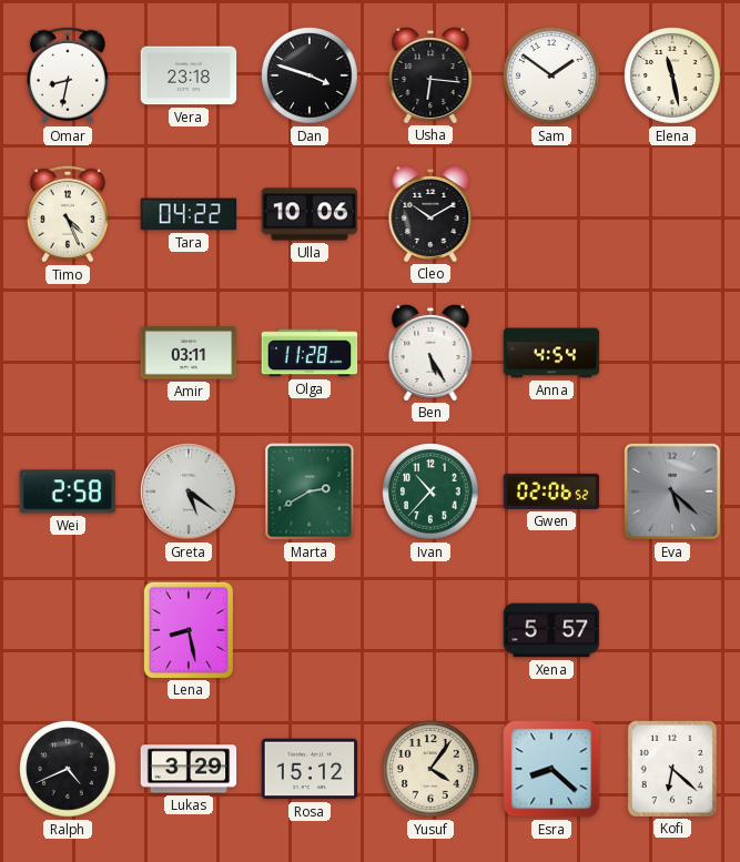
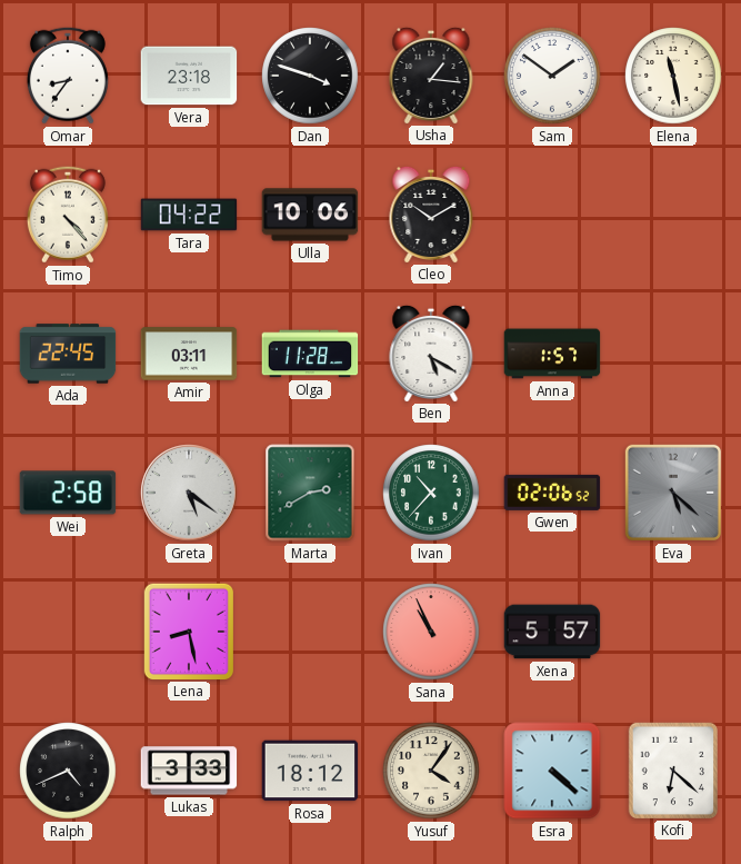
Omar: 8:32 -> 8:36
Usha: 6:16 -> 1:16
Timo: 4:26 -> 4:23
Ada: none -> 22:45
Ben: 5:25 -> 5:20
Anna: 4:54 -> 1:57
Sana: none -> 10:56
Lukas: 3:29 -> 3:33
Rosa: 15:12 -> 18:12
Esra: 8:22 -> 4:22
